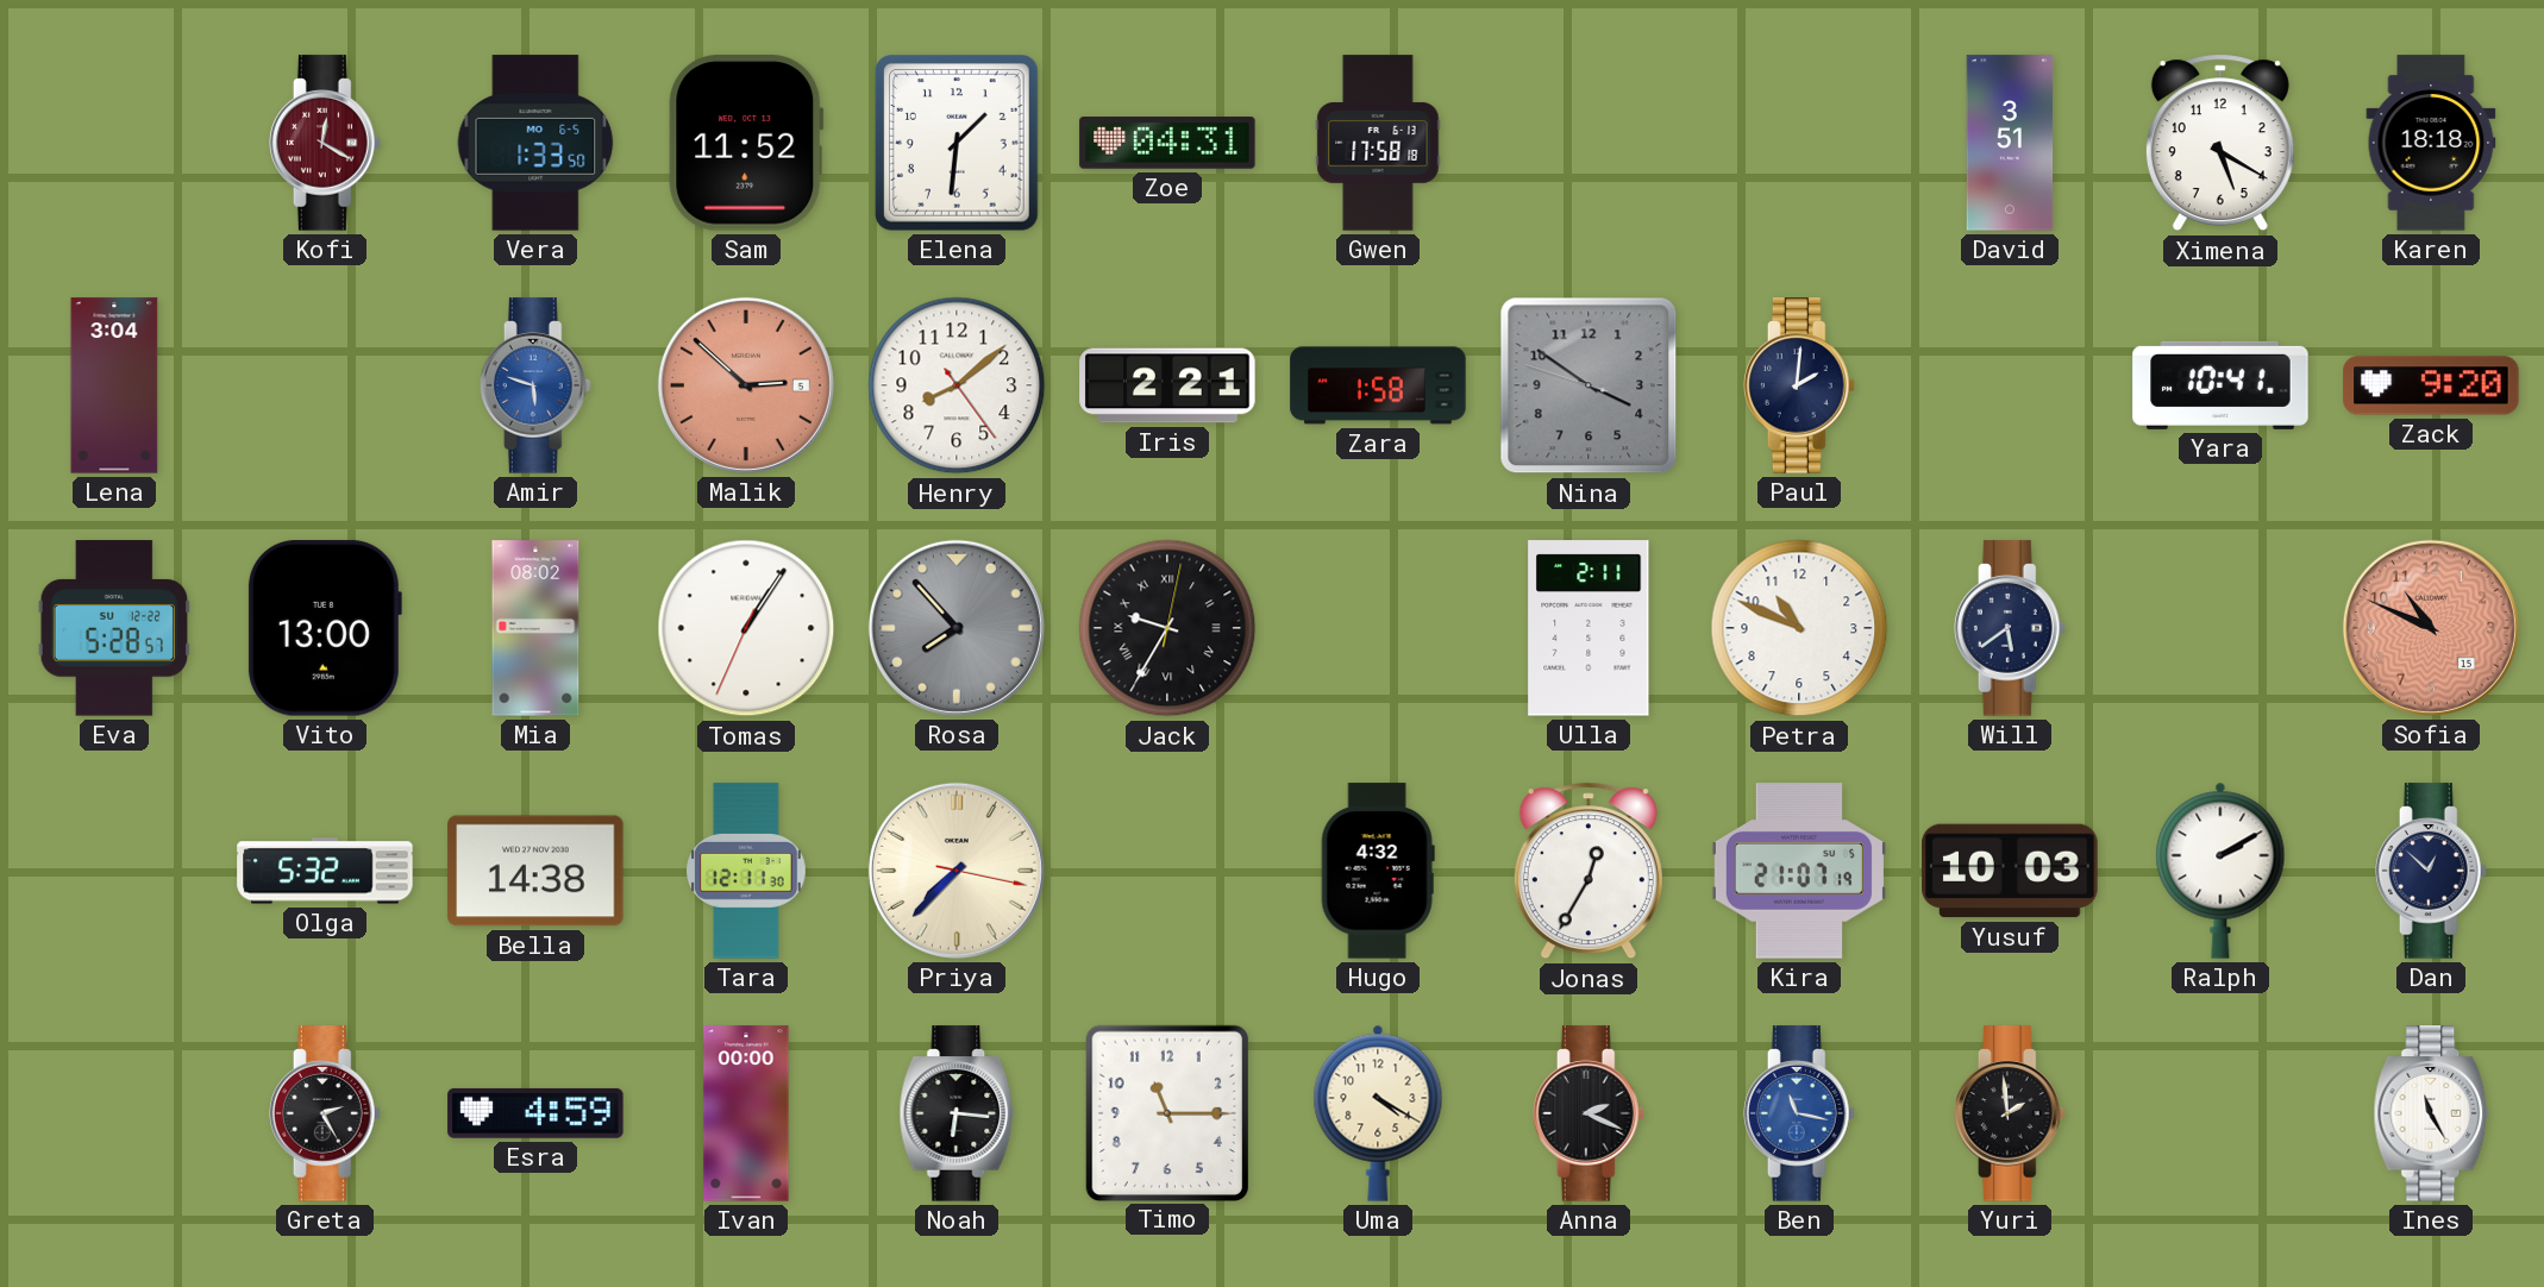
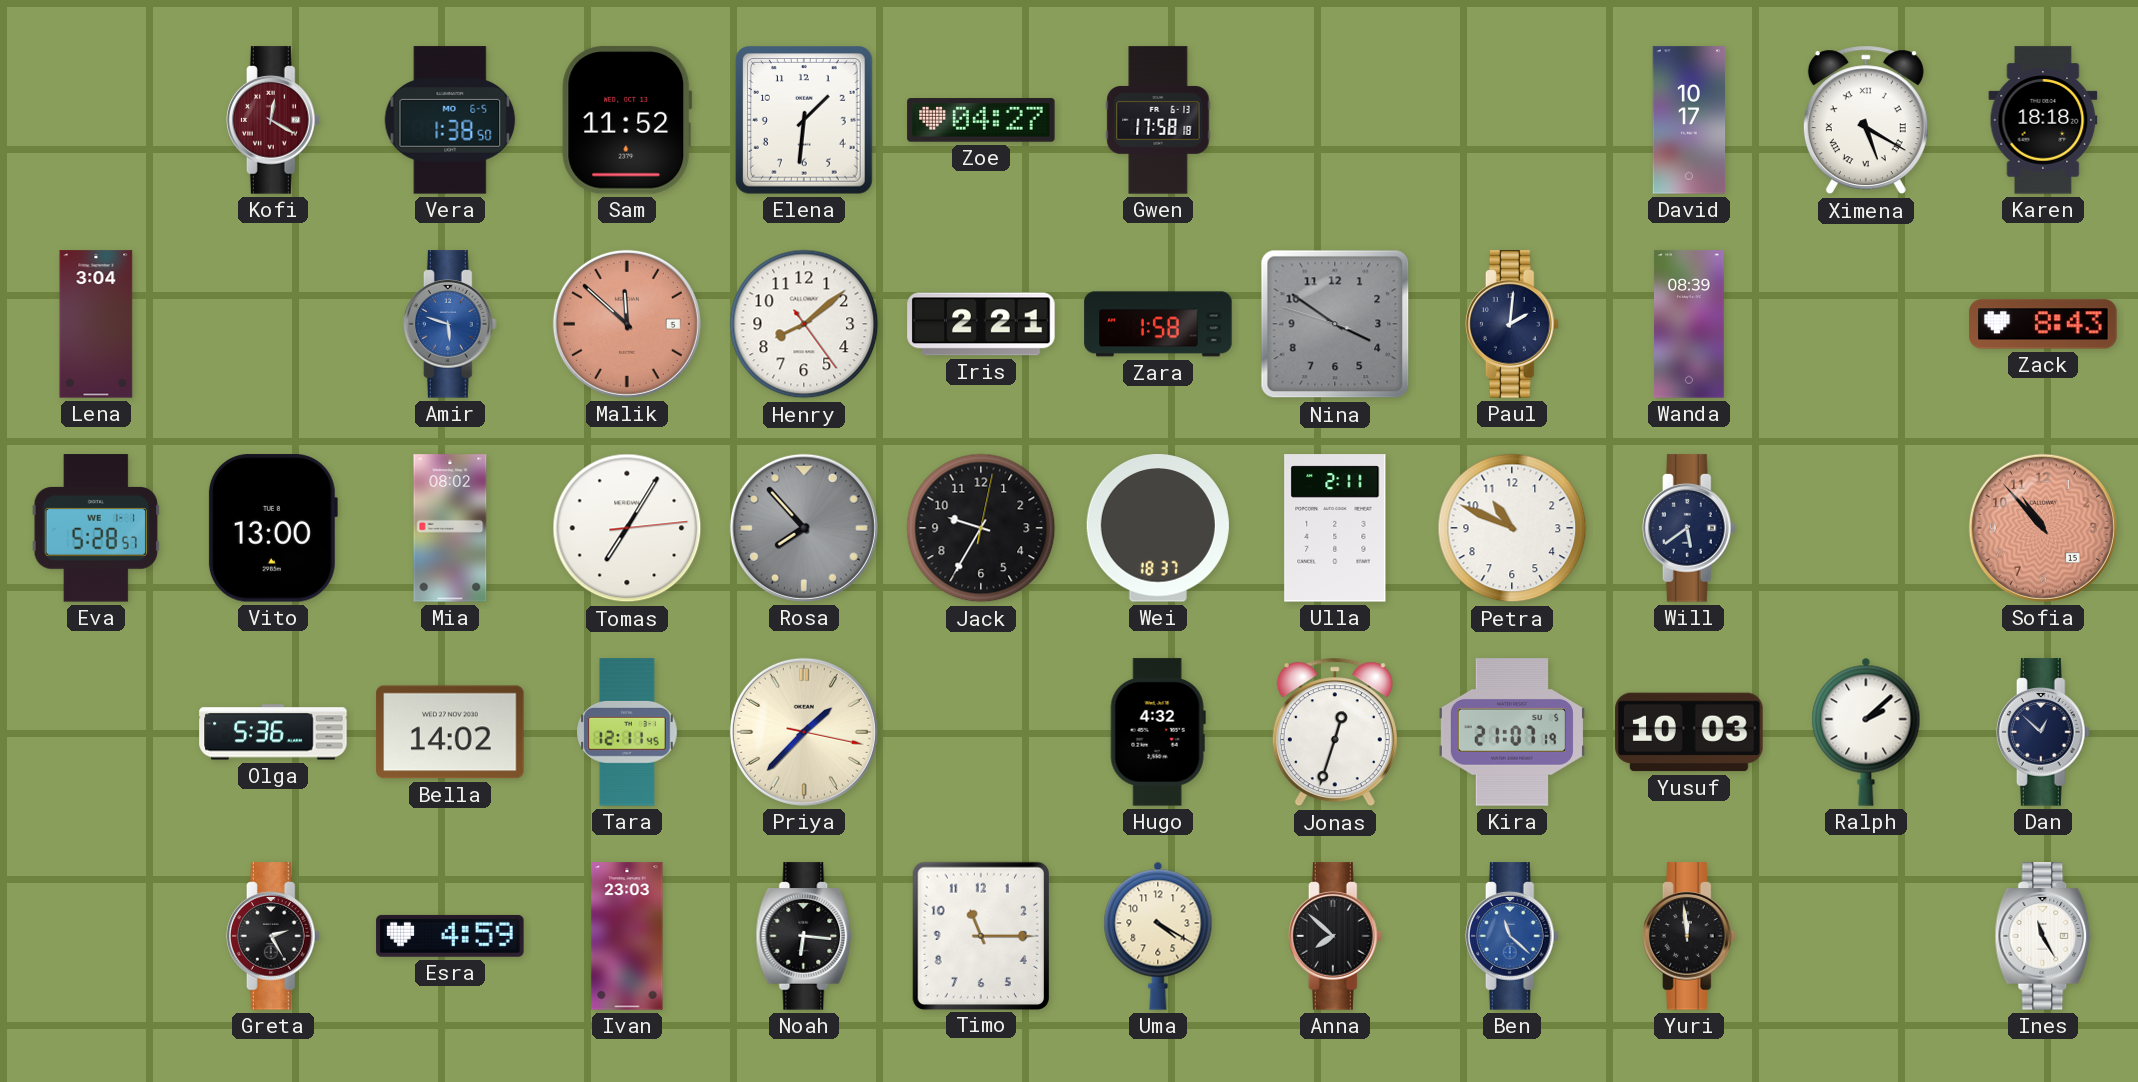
Vera: 1:33 -> 1:38
Zoe: 04:31 -> 04:27
David: 3:51 -> 10:17
Ximena numerals: Arabic -> Roman
Malik: 2:52 -> 11:52
Wanda: none -> 08:39
Yara: 10:41 -> none
Zack: 9:20 -> 8:43
Eva date: SU 12-22 -> WE 1-1
Tomas: 1:05 -> 7:05
Jack numerals: Roman -> Arabic
Wei: none -> 18:37
Sofia: 10:49 -> 10:53
Olga: 5:32 -> 5:36
Bella: 14:38 -> 14:02
Tara: 12:11:30 -> 12:11:45
Priya: 7:37 -> 1:37
Jonas: 12:35 -> 12:33
Ralph: 2:10 -> 2:08
Ivan: 00:00 -> 23:03
Anna: 2:19 -> 7:52
Ben: 11:17 -> 11:22
Yuri: 1:59 -> 11:59
